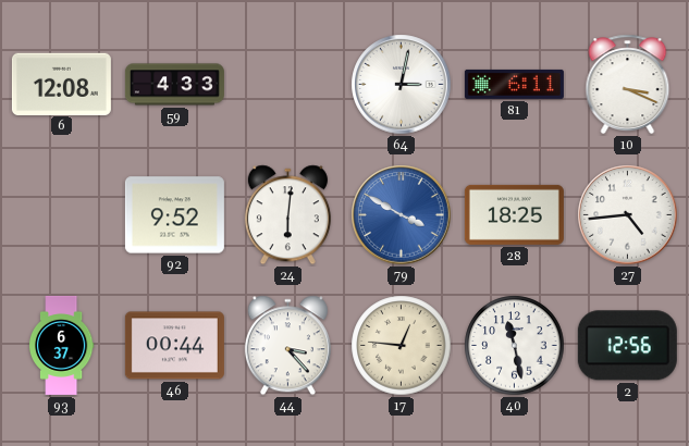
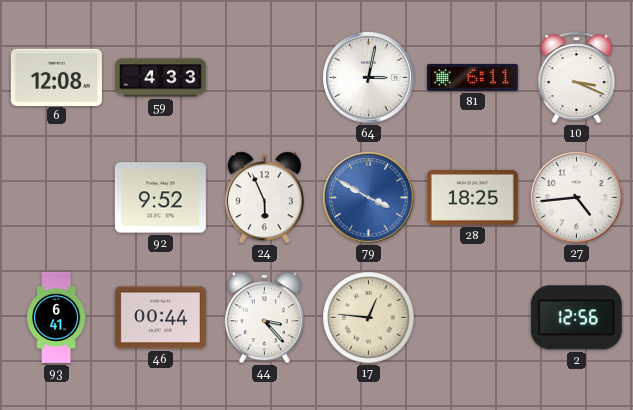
24: 6:01 -> 5:56
93: 6:37 -> 6:41
40: 11:28 -> none
